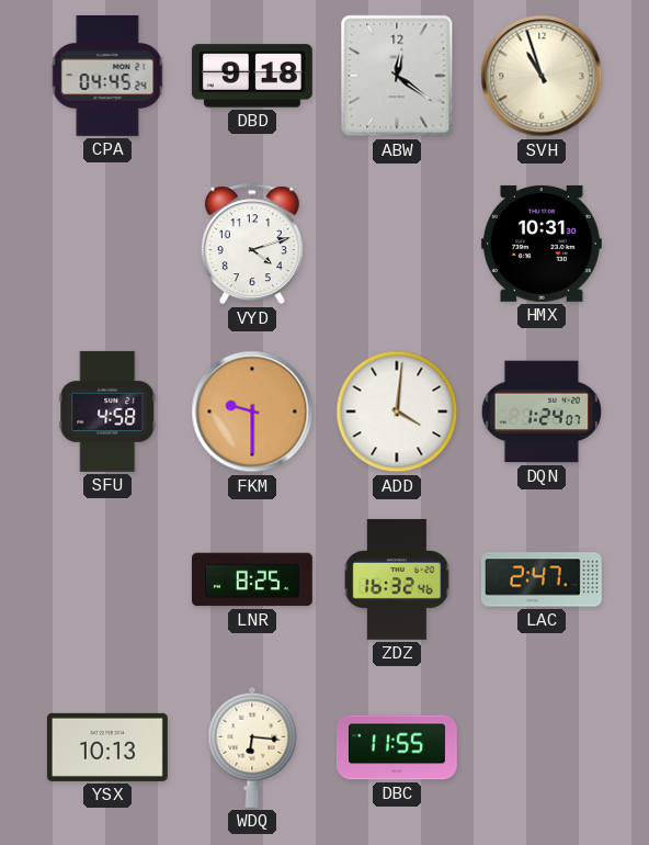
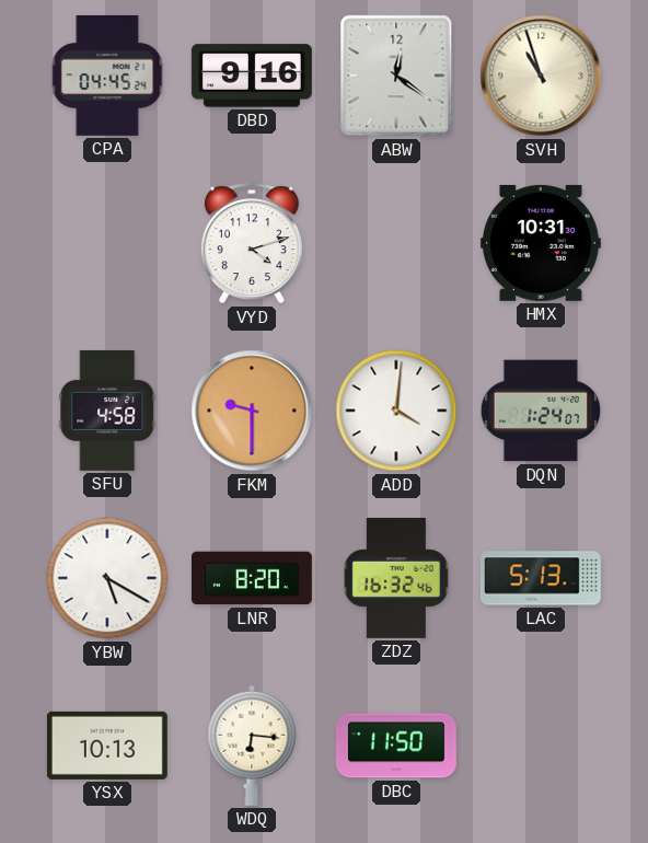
DBD: 9:18 -> 9:16
YBW: none -> 5:20
LNR: 8:25 -> 8:20
LAC: 2:47 -> 5:13
DBC: 11:55 -> 11:50
